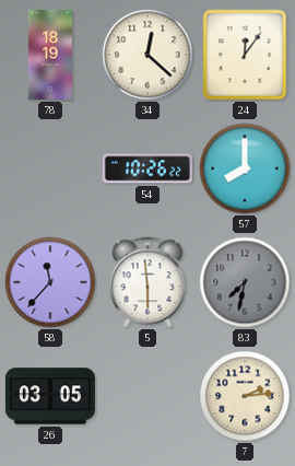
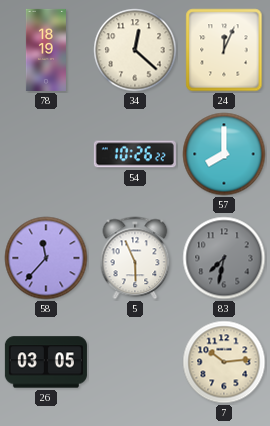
24: 12:06 -> 12:04
5: 5:59 -> 5:56
7: 2:14 -> 10:14
